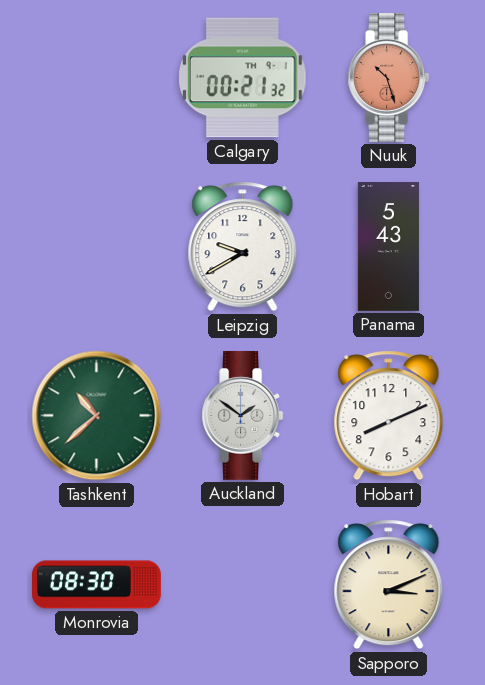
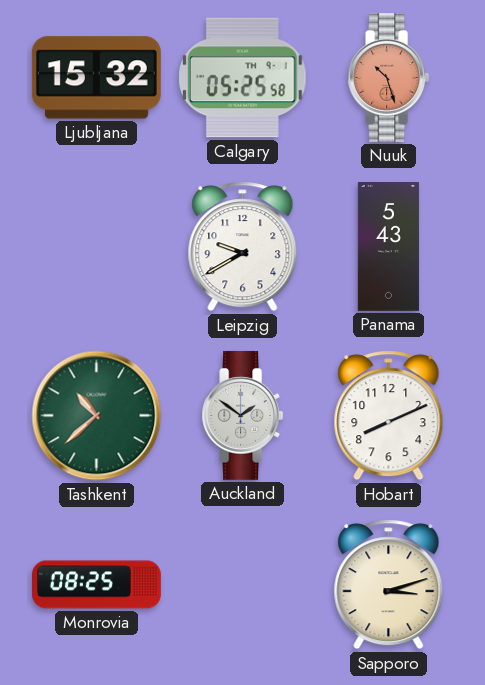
Ljubljana: none -> 15:32
Calgary: 00:21 -> 05:25
Monrovia: 08:30 -> 08:25
Sapporo: 3:11 -> 3:12
